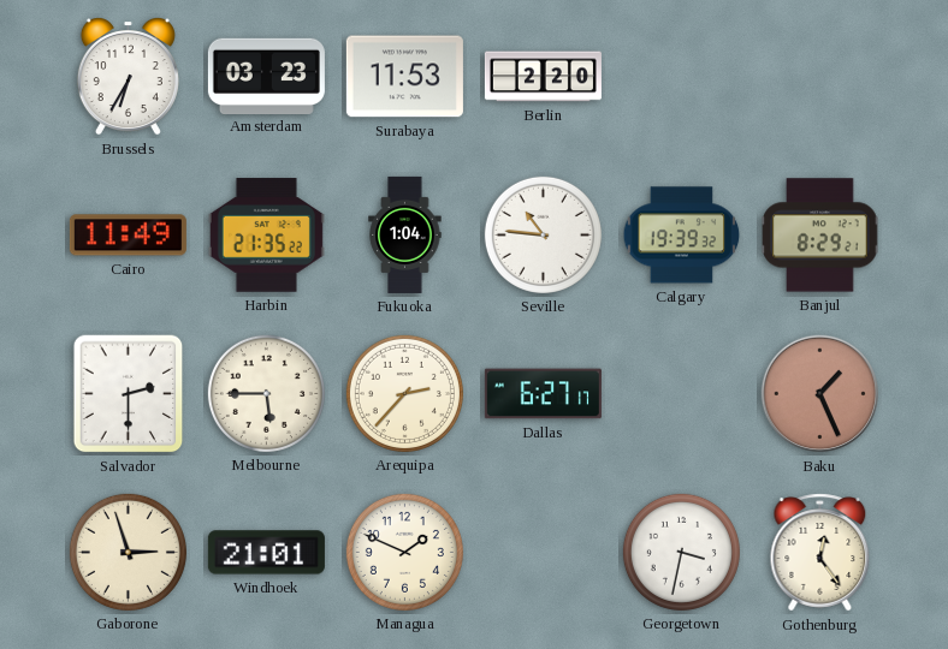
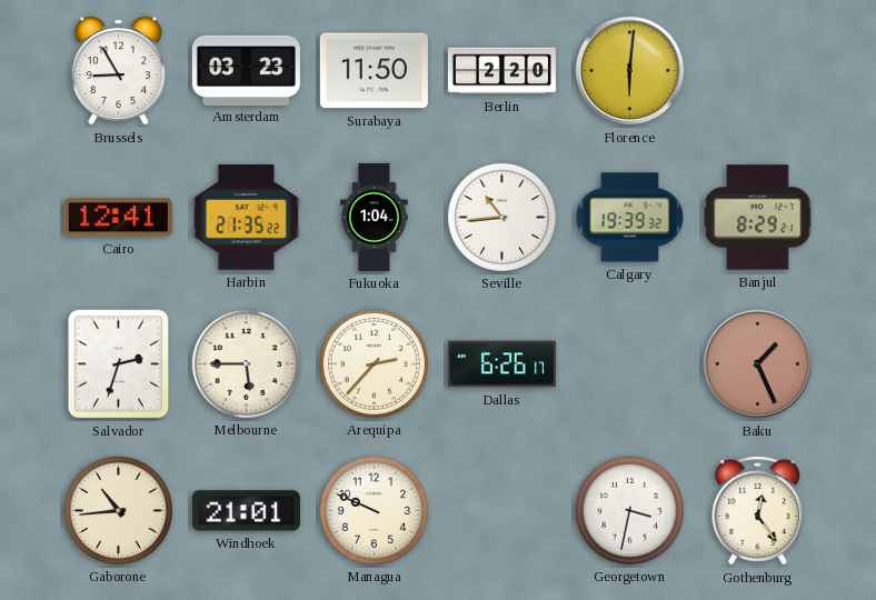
Brussels: 6:35 -> 8:55
Surabaya: 11:53 -> 11:50
Florence: none -> 6:01
Cairo: 11:49 -> 12:41
Seville: 10:46 -> 10:44
Salvador: 2:30 -> 2:33
Dallas: 6:27 -> 6:26
Gaborone: 2:57 -> 10:44
Managua: 1:49 -> 9:49
